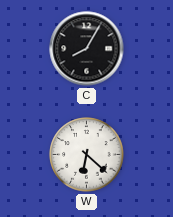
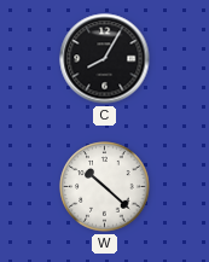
W: 6:22 -> 10:22
